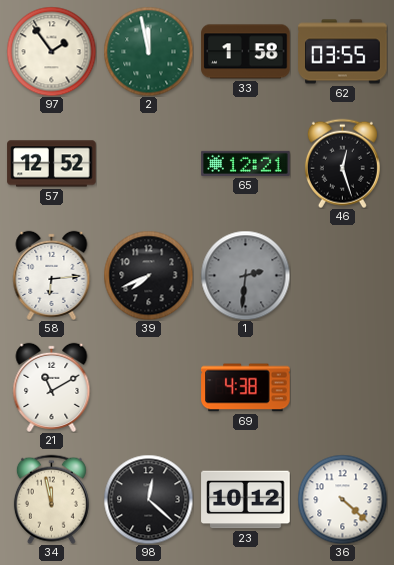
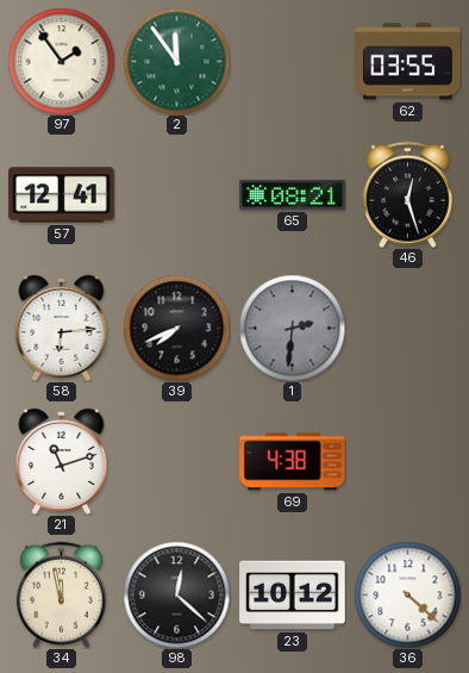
2: 11:58 -> 11:54
33: 1:58 -> none
57: 12:52 -> 12:41
65: 12:21 -> 08:21
21: 11:10 -> 11:12
